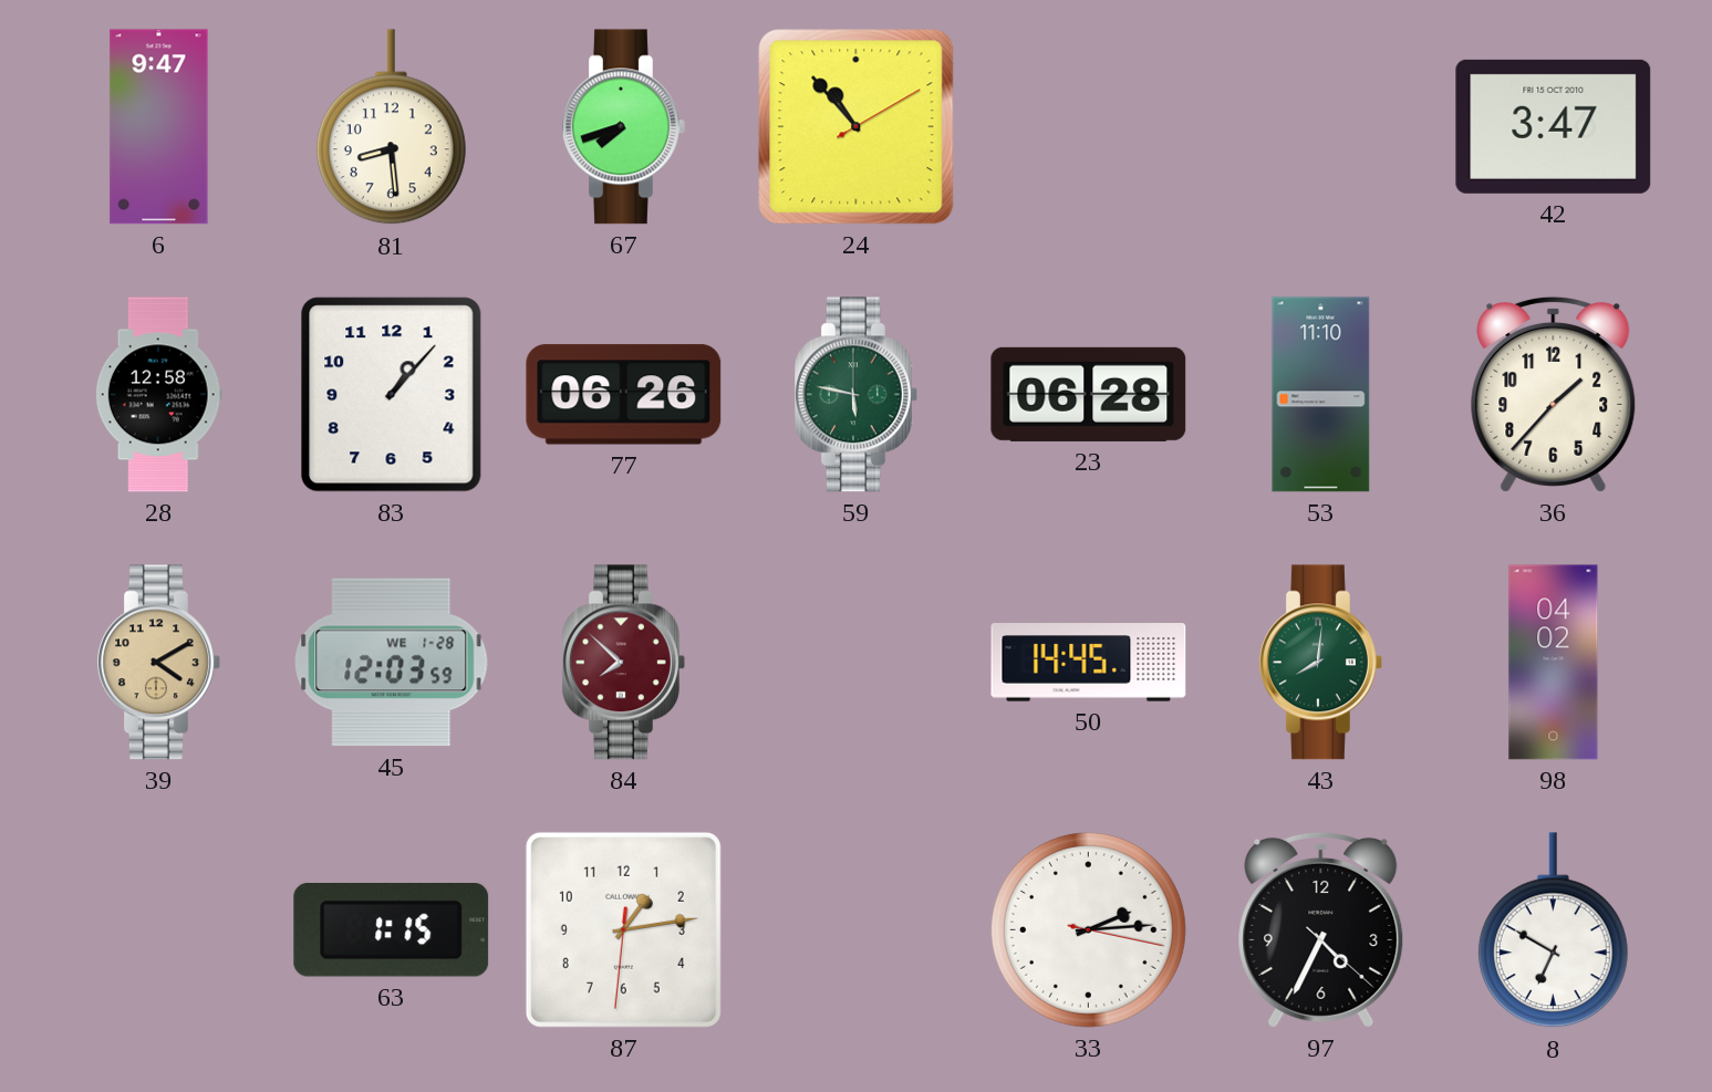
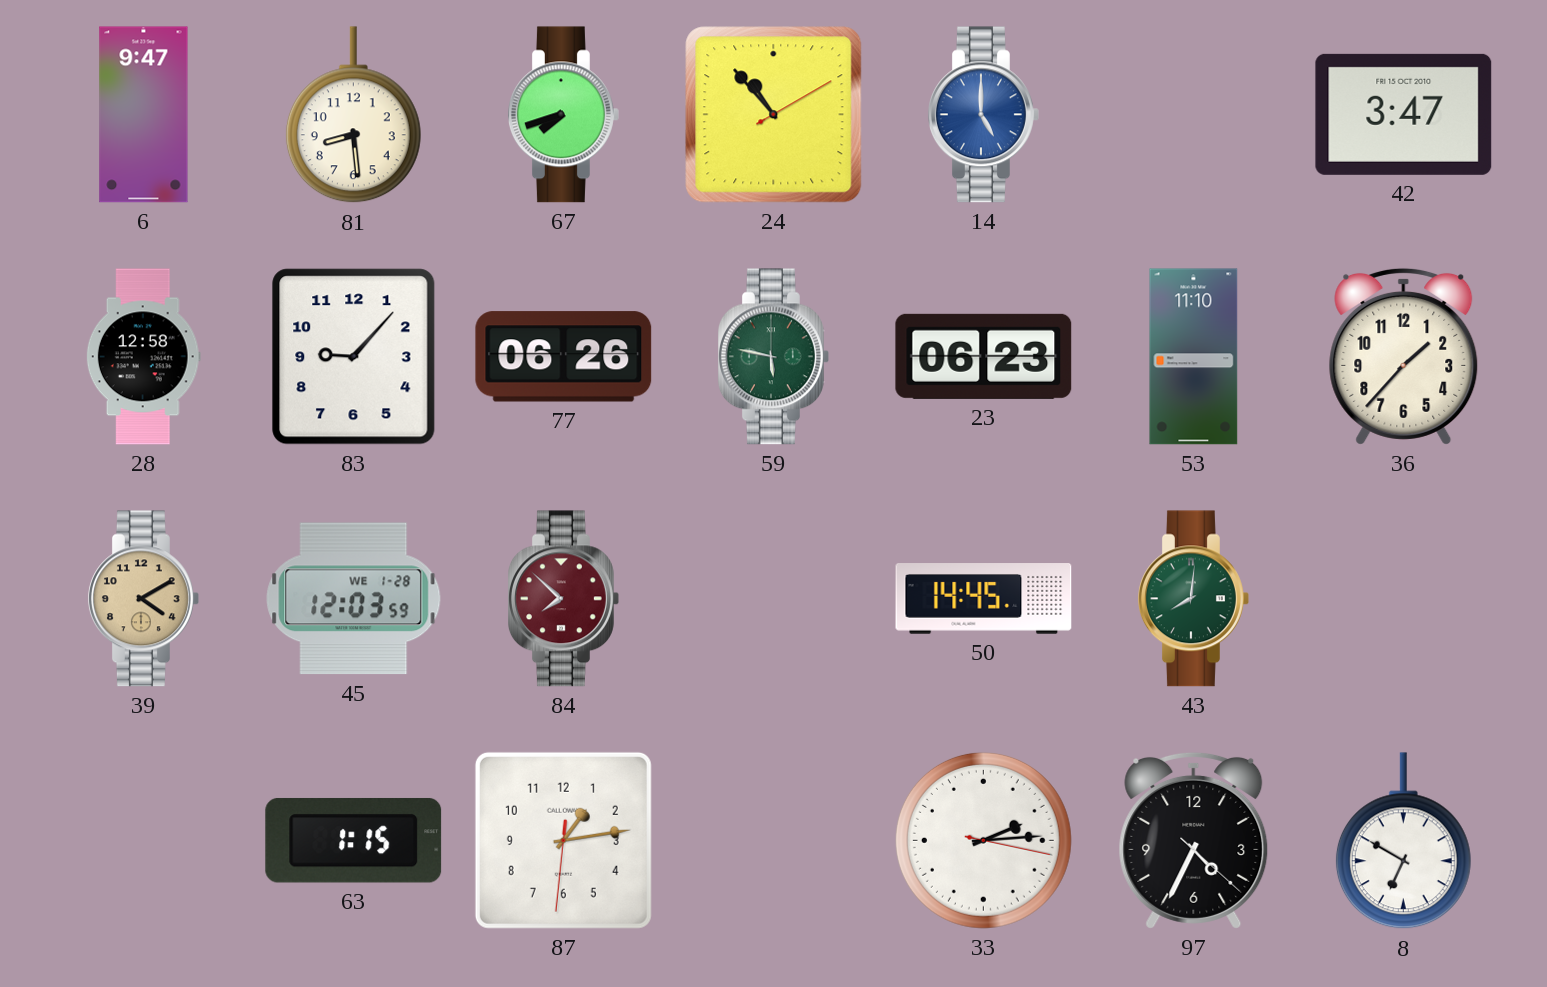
14: none -> 5:00
83: 1:07 -> 9:07
23: 06:28 -> 06:23
98: 04:02 -> none
